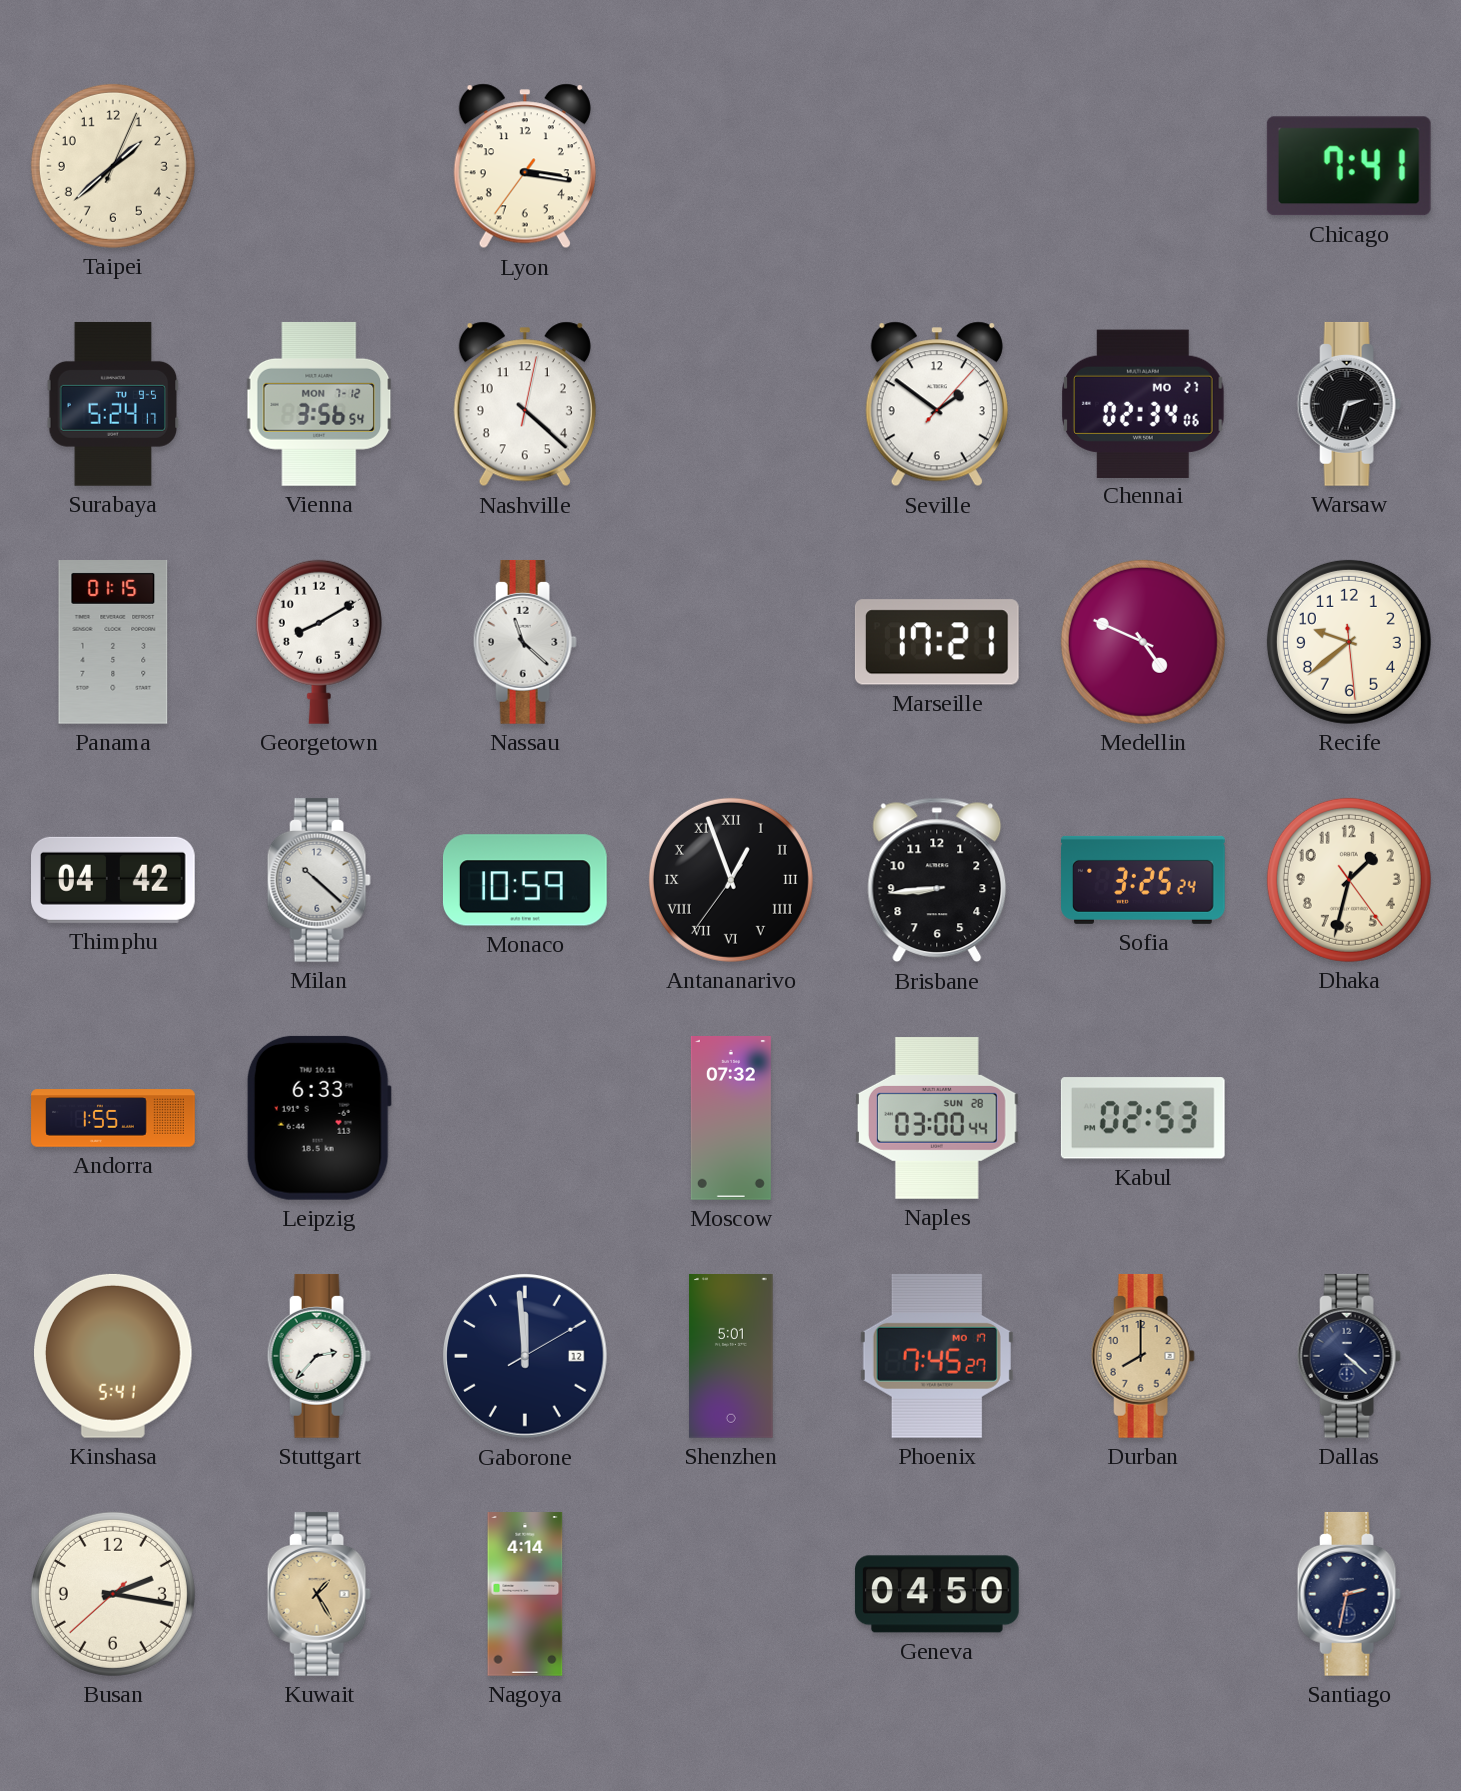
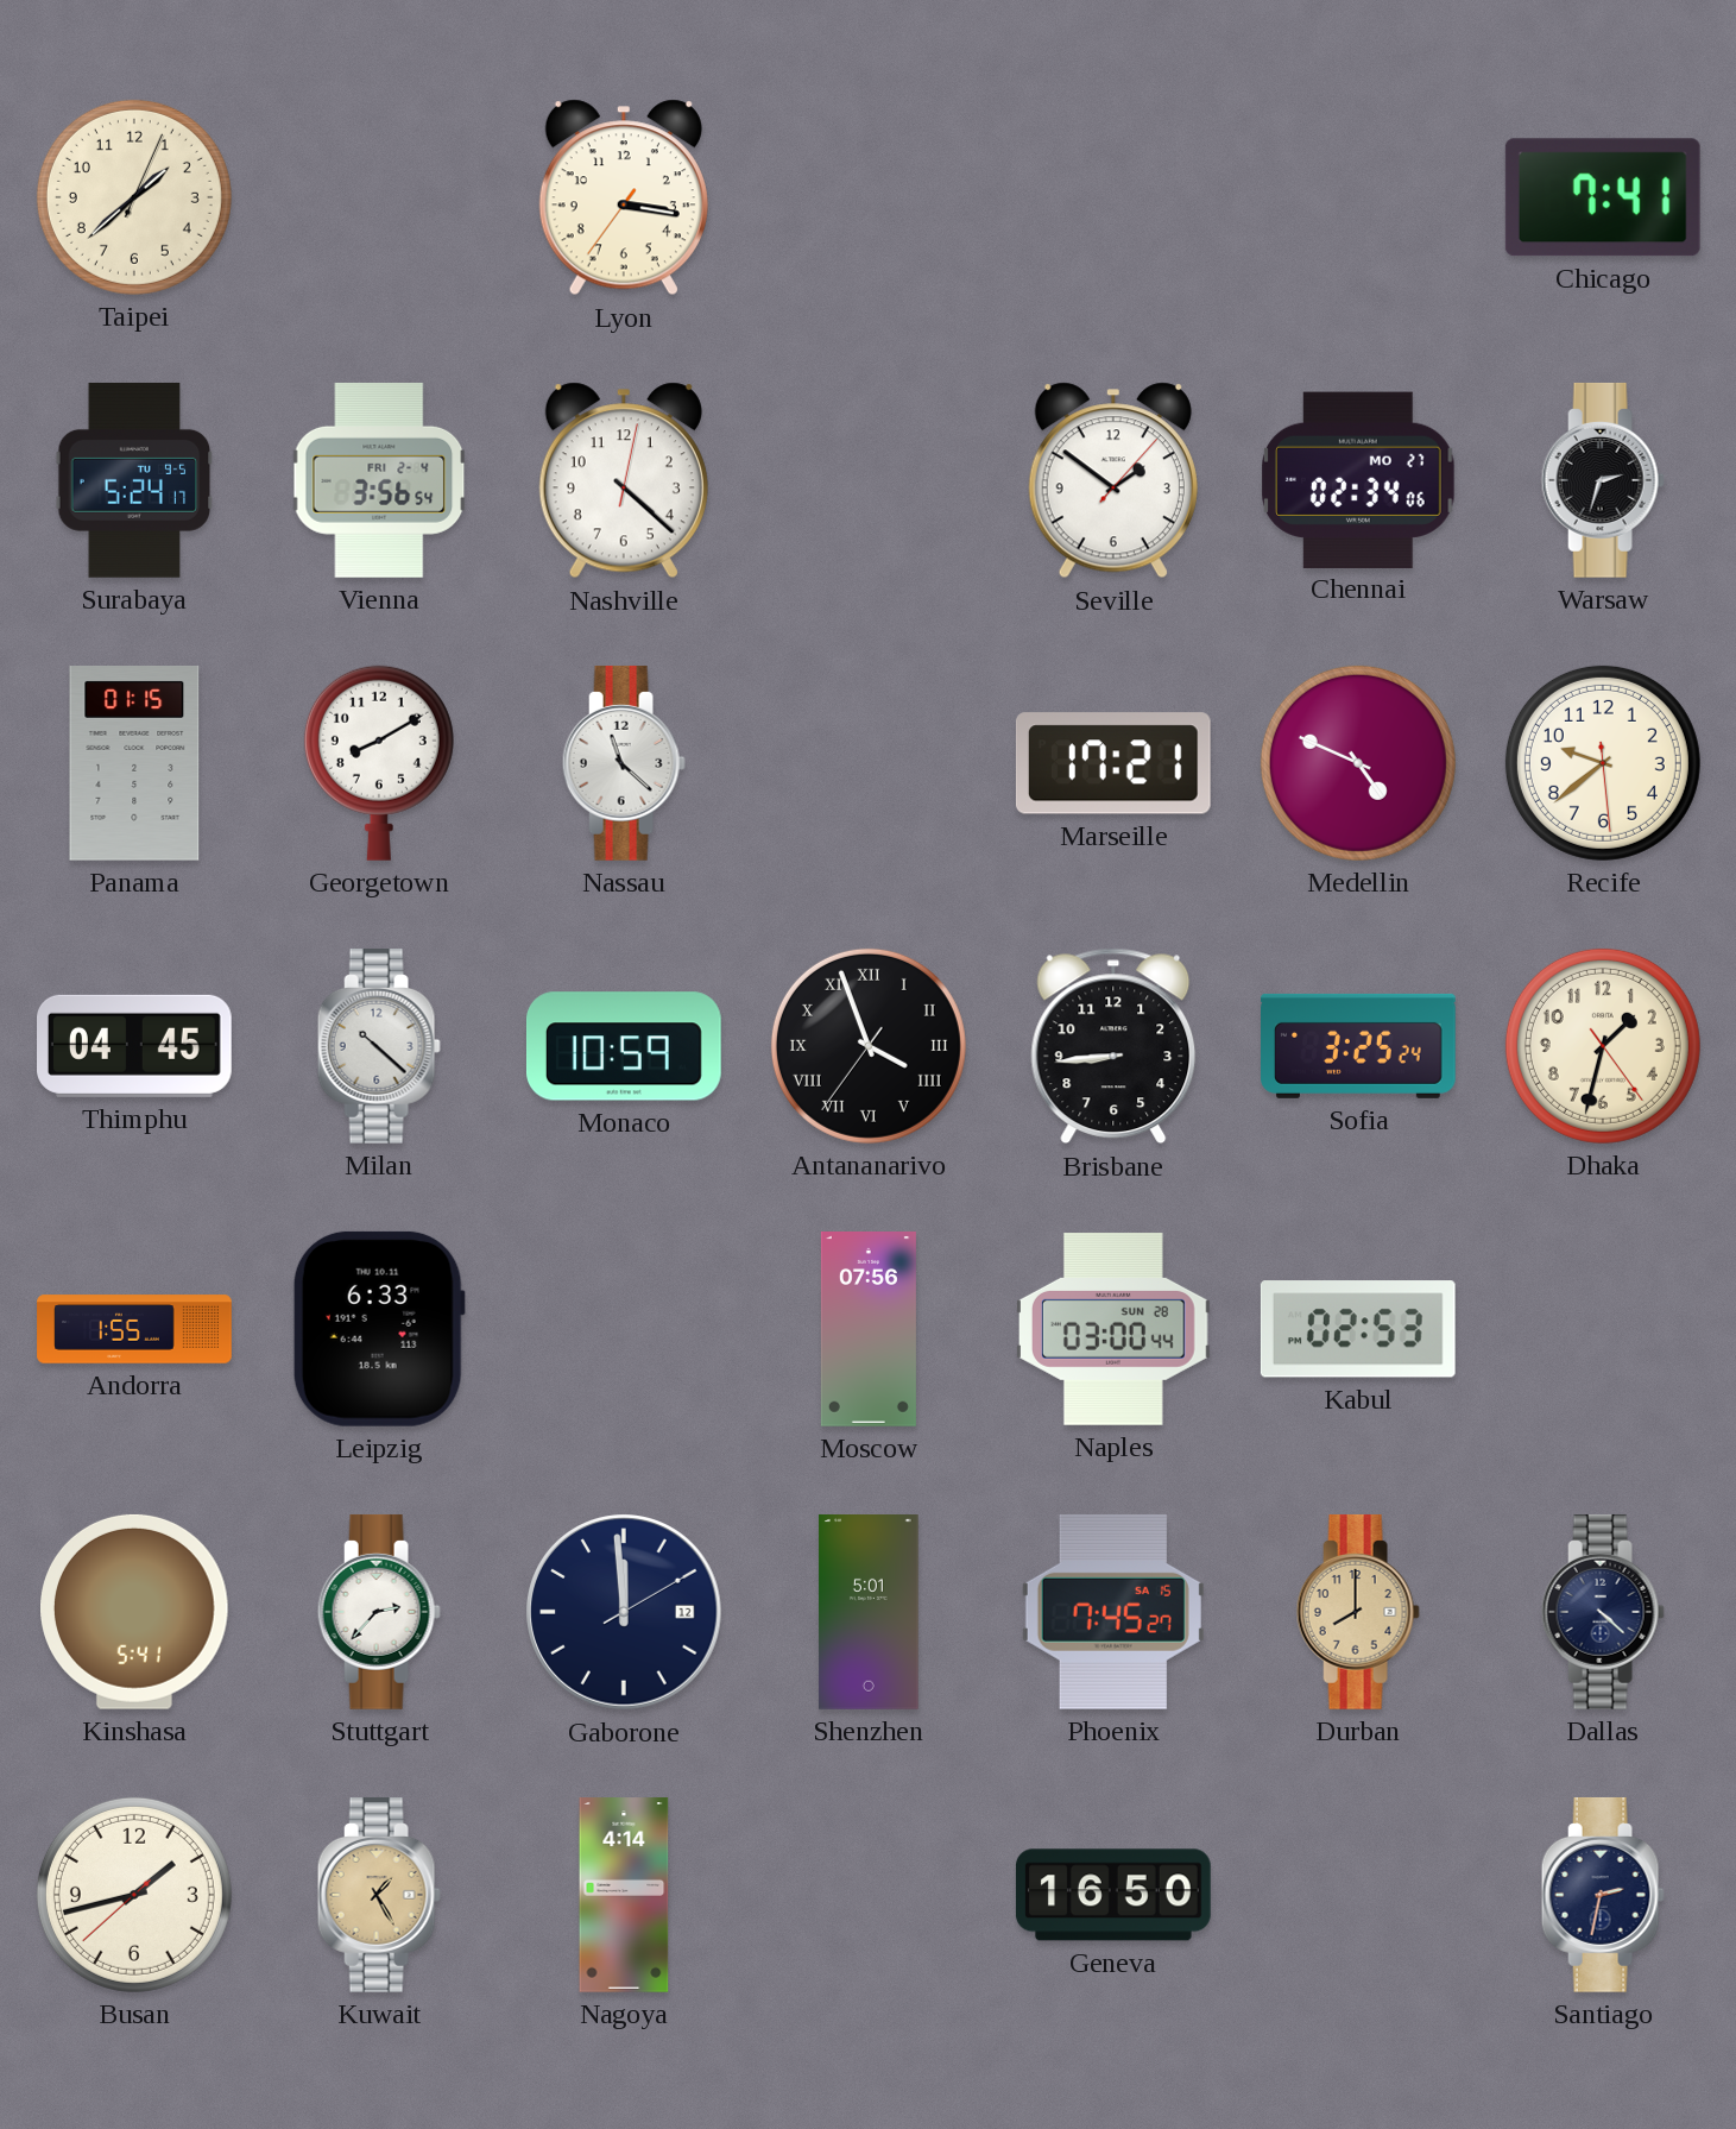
Vienna date: MON 7-12 -> FRI 2-4
Thimphu: 04:42 -> 04:45
Antananarivo: 12:56 -> 3:56
Moscow: 07:32 -> 07:56
Phoenix date: MO 17 -> SA 15
Busan: 2:16 -> 1:42
Geneva: 04:50 -> 16:50
